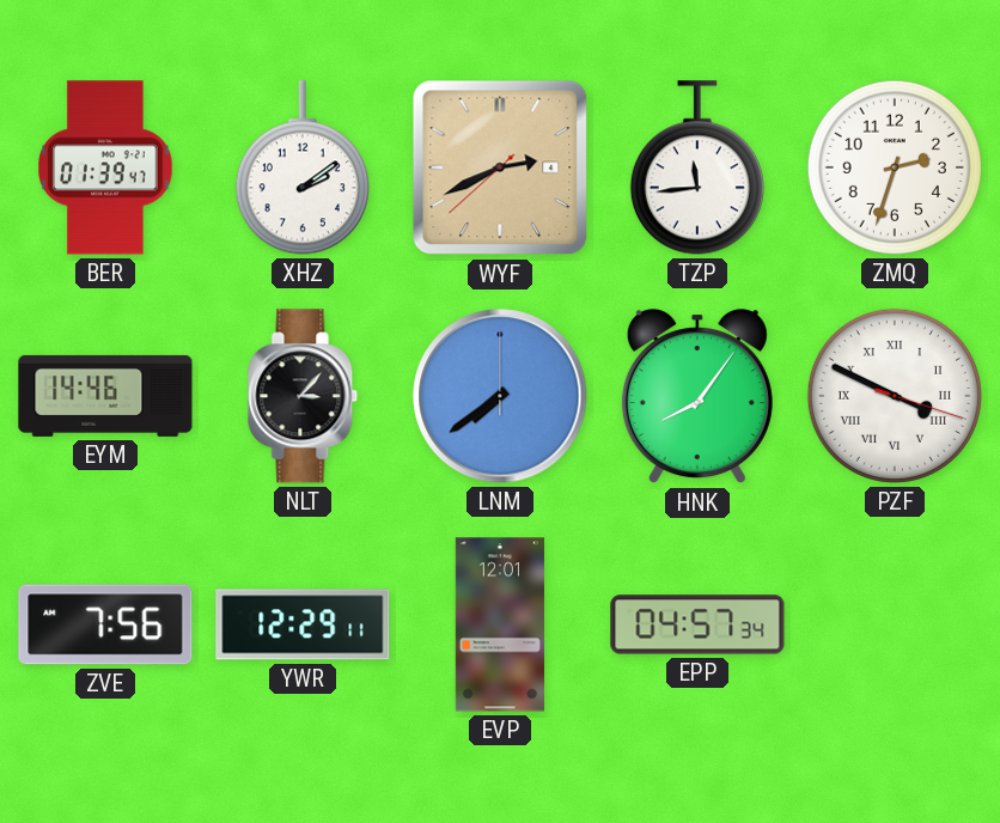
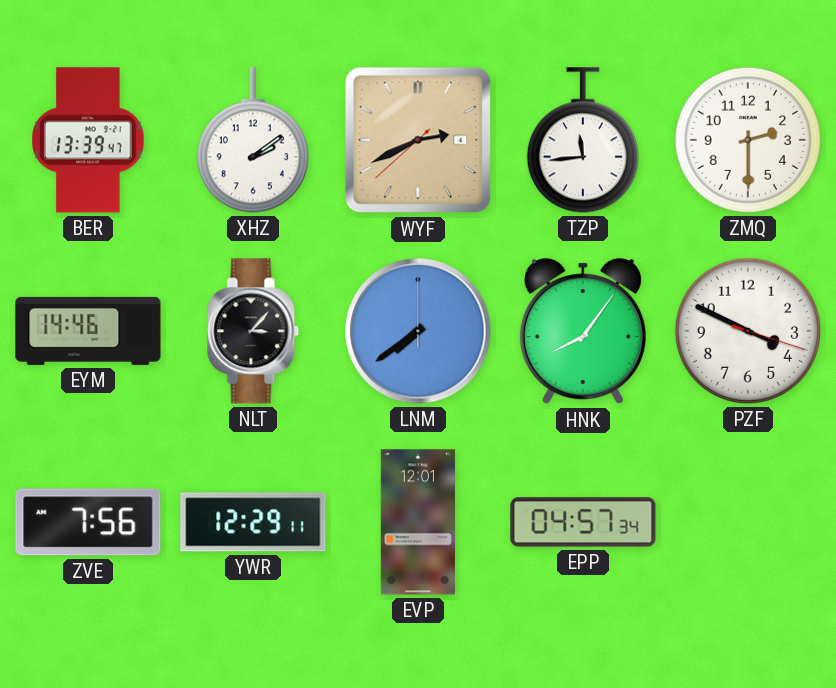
BER: 01:39 -> 13:39
ZMQ: 2:33 -> 2:30
PZF numerals: Roman -> Arabic
